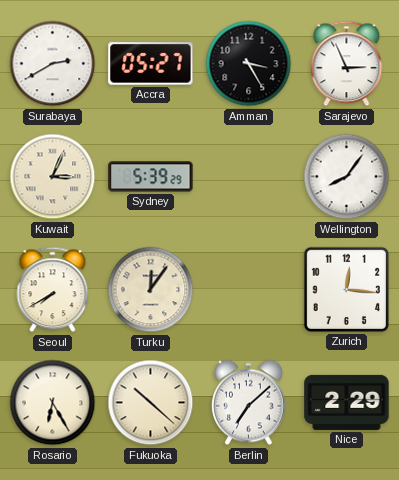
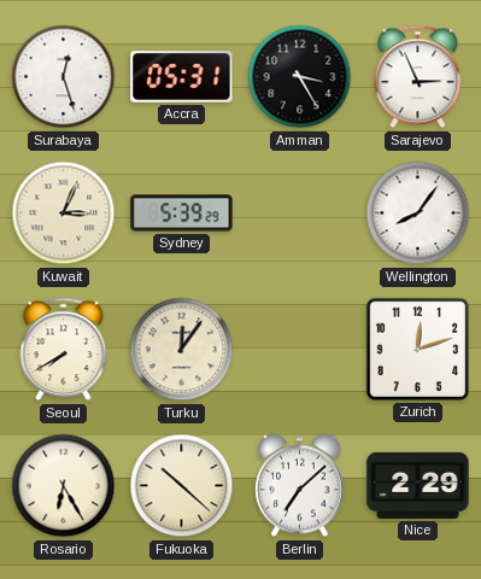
Surabaya: 2:40 -> 12:27
Accra: 05:27 -> 05:31
Zurich: 12:16 -> 12:12
